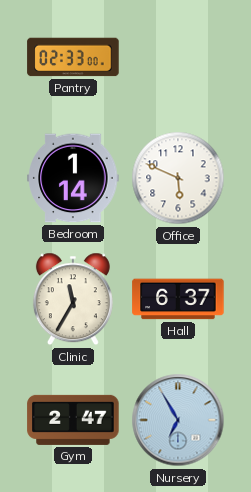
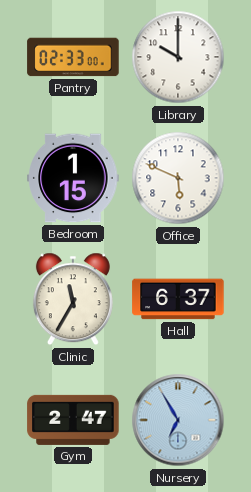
Library: none -> 10:00
Bedroom: 1:14 -> 1:15
